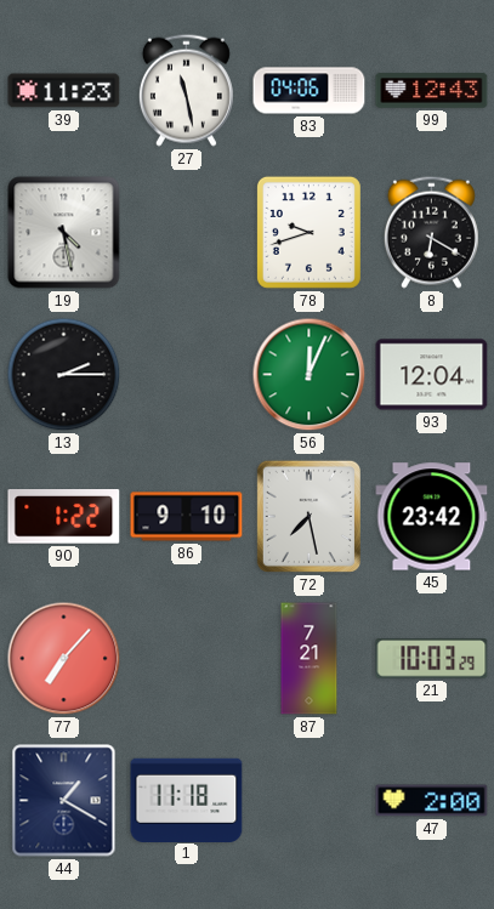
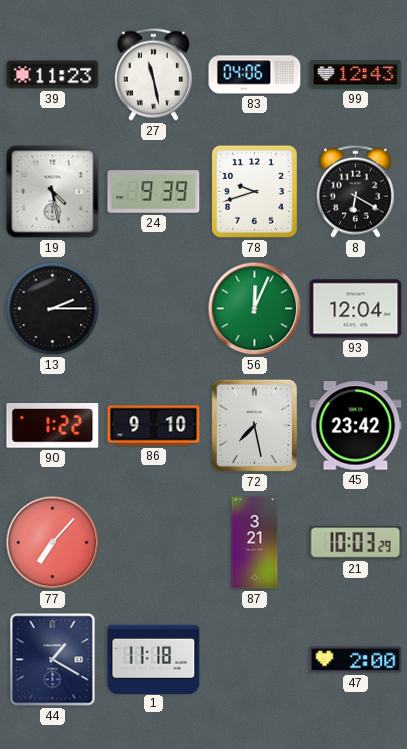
24: none -> 9:39
87: 7:21 -> 3:21
